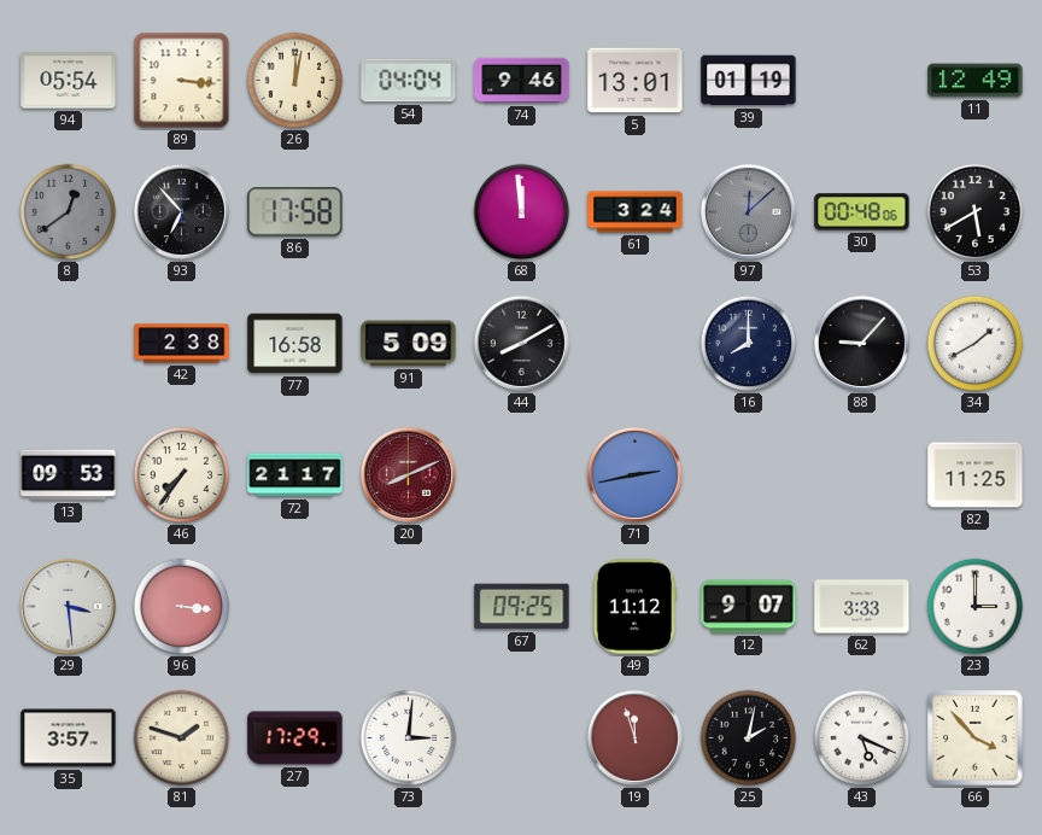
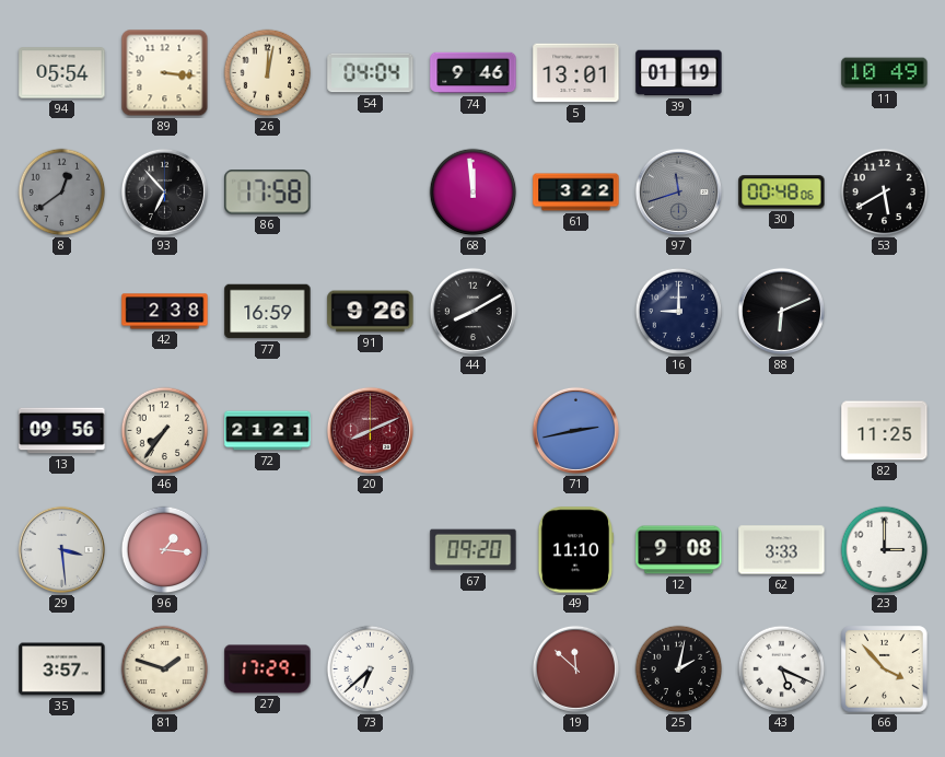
11: 12:49 -> 10:49
61: 3:24 -> 3:22
97: 12:08 -> 11:42
77: 16:58 -> 16:59
91: 5:09 -> 9:26
16: 8:00 -> 9:00
88: 9:07 -> 6:11
34: 1:40 -> none
13: 09:53 -> 09:56
72: 21:17 -> 21:21
96: 3:16 -> 1:16
67: 09:25 -> 09:20
49: 11:12 -> 11:10
12: 9:07 -> 9:08
73: 3:01 -> 6:38
19: 11:57 -> 11:52
